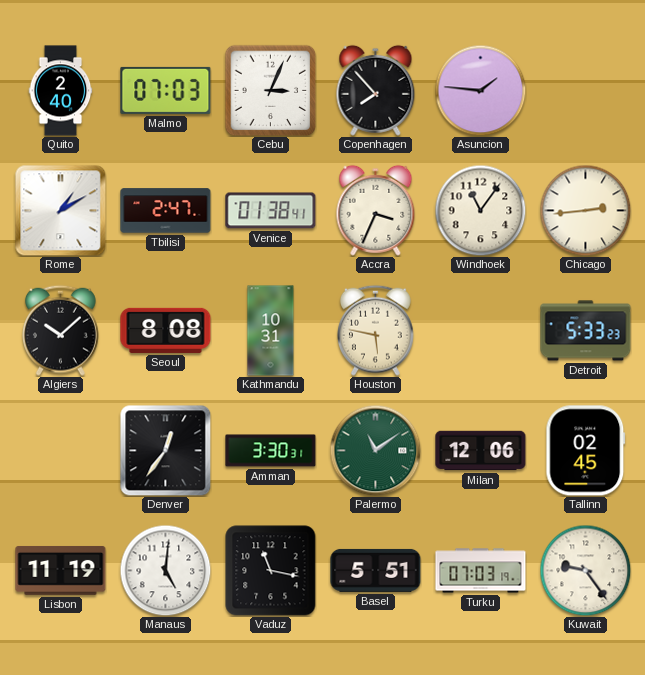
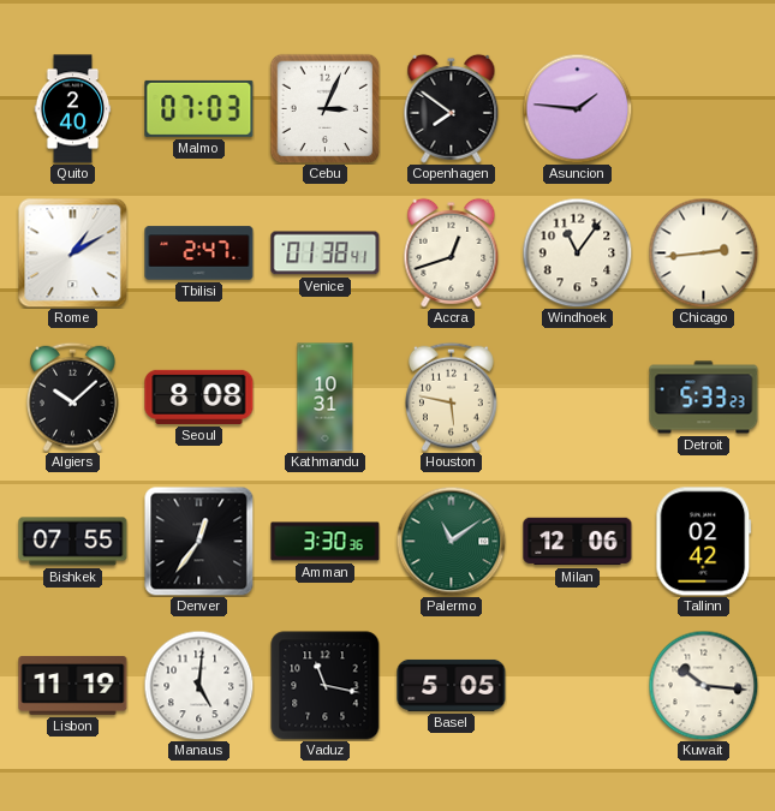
Copenhagen: 7:53 -> 7:51
Accra: 3:34 -> 12:42
Bishkek: none -> 07:55
Amman: 3:30:31 -> 3:30:36
Tallinn: 02:45 -> 02:42
Basel: 5:51 -> 5:05
Turku: 07:03 -> none
Kuwait: 9:24 -> 10:16
